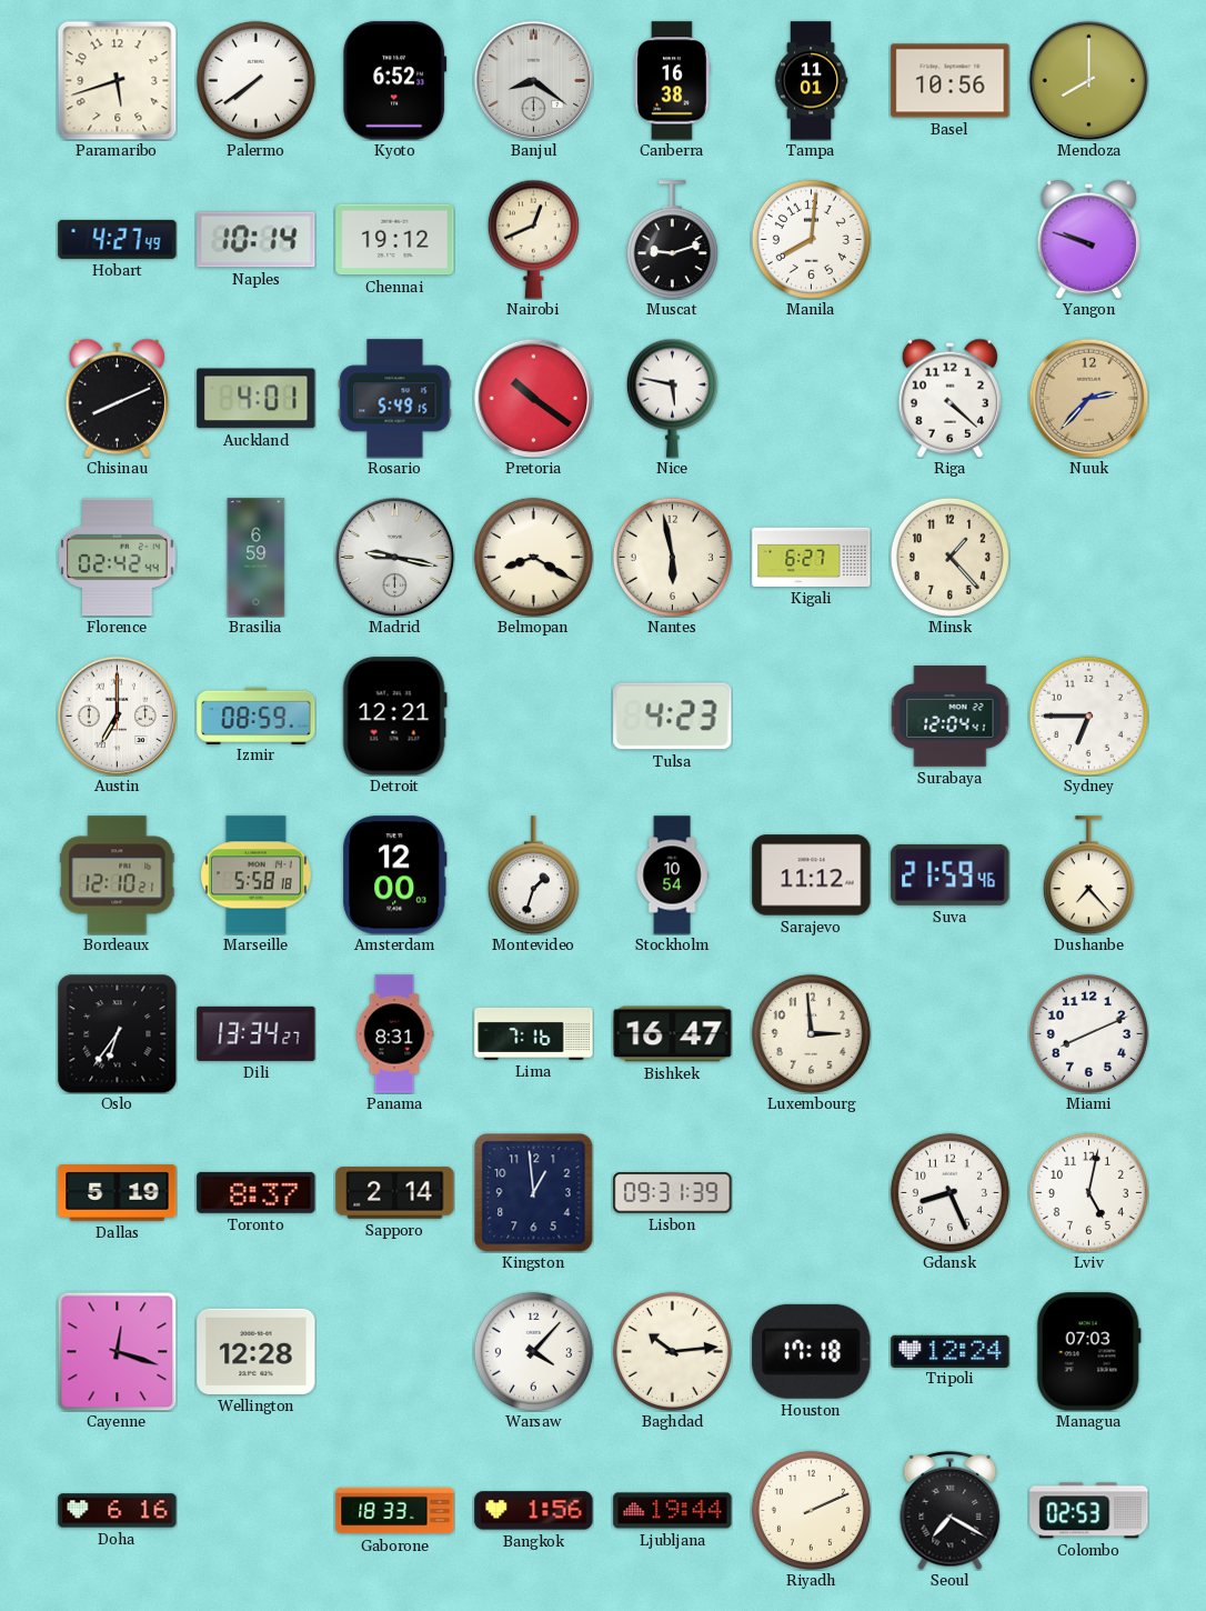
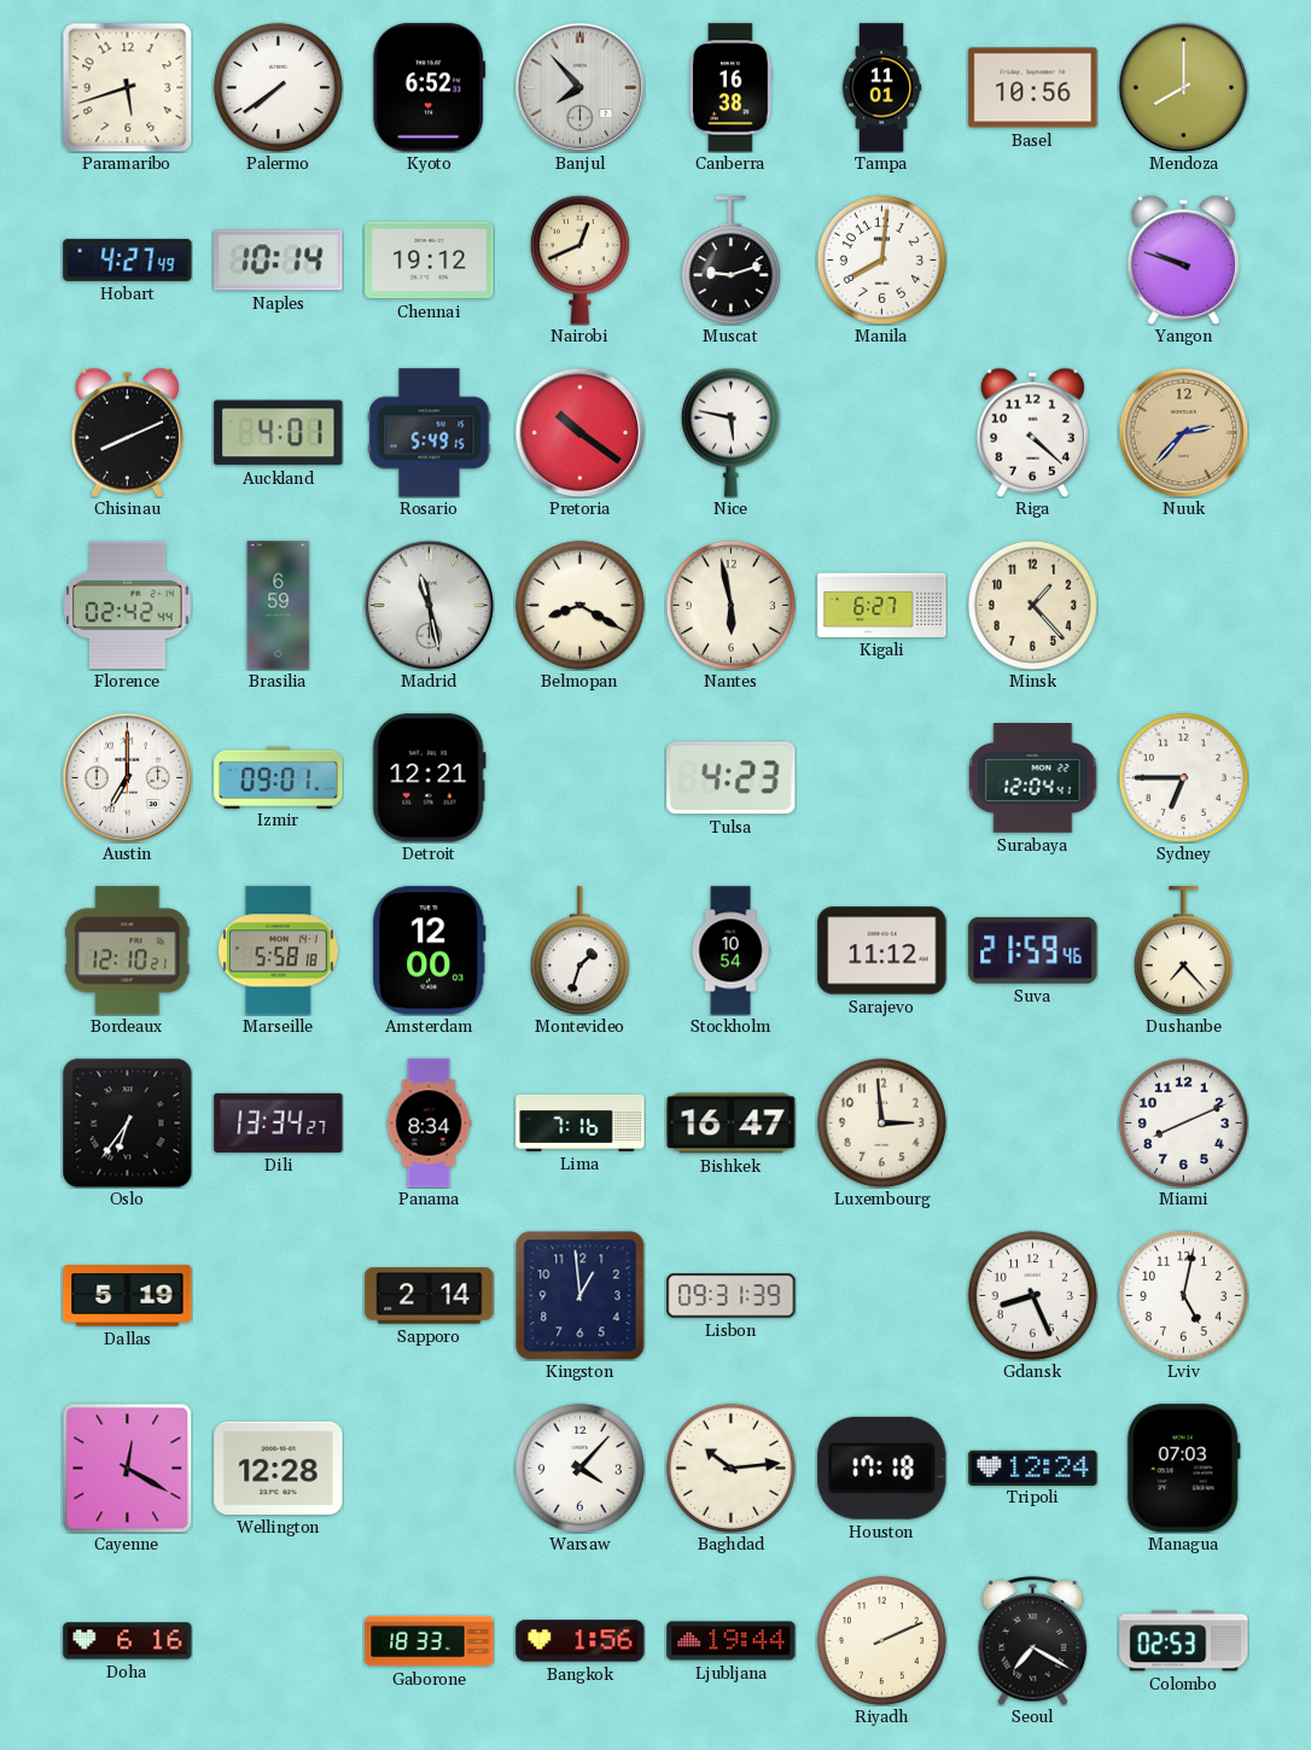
Banjul: 8:21 -> 7:53
Madrid: 9:17 -> 11:28
Izmir: 08:59 -> 09:01
Panama: 8:31 -> 8:34
Toronto: 8:37 -> none
Cayenne: 12:18 -> 12:20
